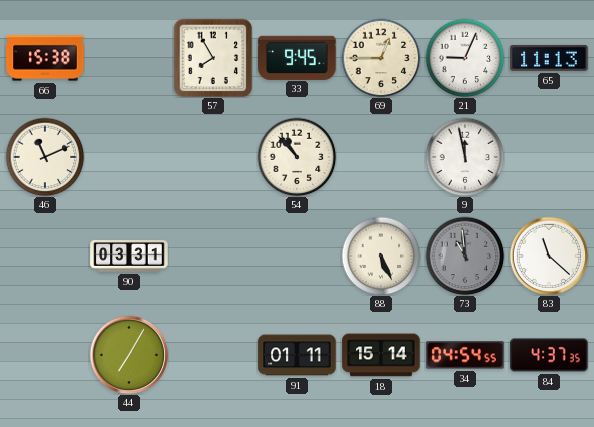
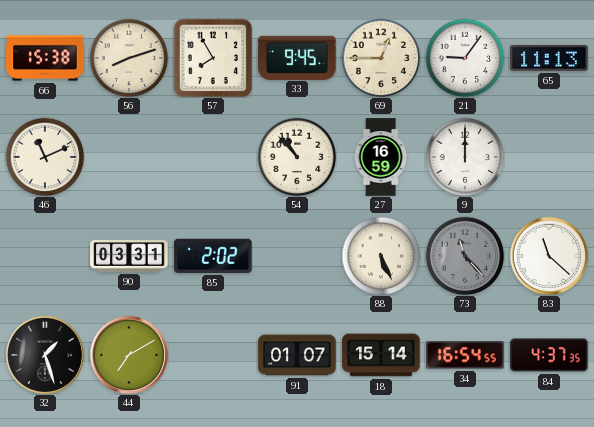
56: none -> 8:12
21: 9:04 -> 9:06
27: none -> 16:59
9: 11:58 -> 12:00
85: none -> 2:02
73: 10:59 -> 11:23
32: none -> 1:27
44: 7:05 -> 7:10
91: 01:11 -> 01:07
34: 04:54 -> 16:54
